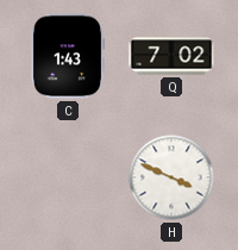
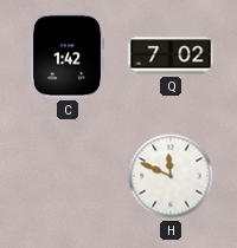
C: 1:43 -> 1:42
H: 3:49 -> 11:49
